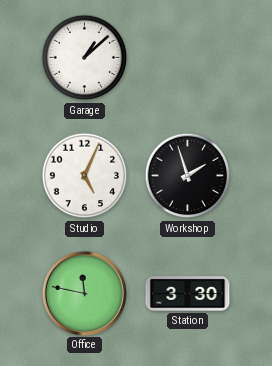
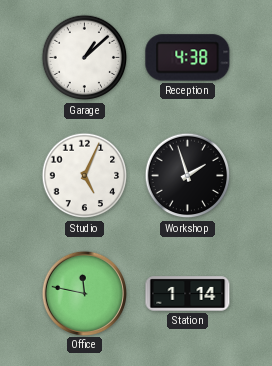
Reception: none -> 4:38
Station: 3:30 -> 1:14
